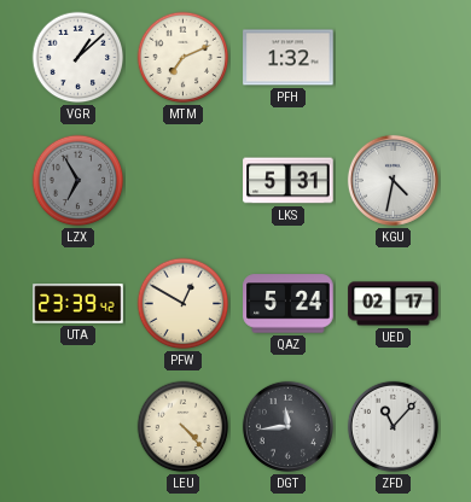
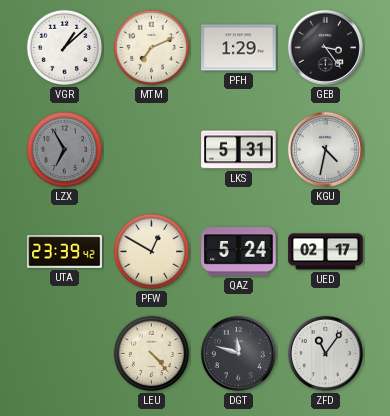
PFH: 1:32 -> 1:29
GEB: none -> 3:24
DGT: 11:44 -> 11:48
ZFD: 11:07 -> 11:06
